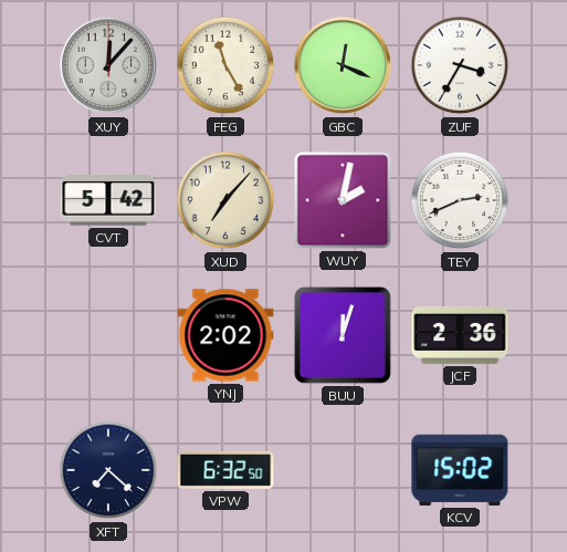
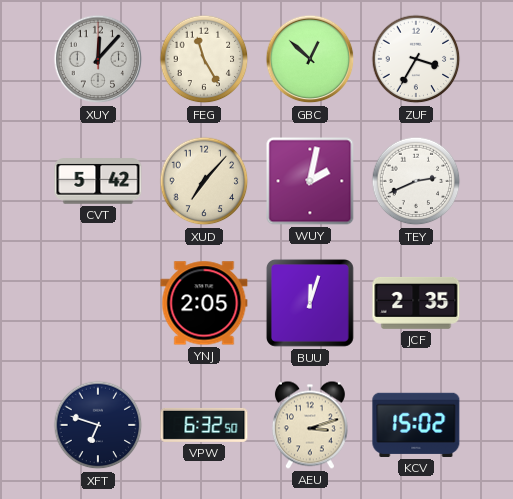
GBC: 12:19 -> 12:52
YNJ: 2:02 -> 2:05
JCF: 2:36 -> 2:35
XFT: 7:22 -> 6:48
AEU: none -> 3:12
